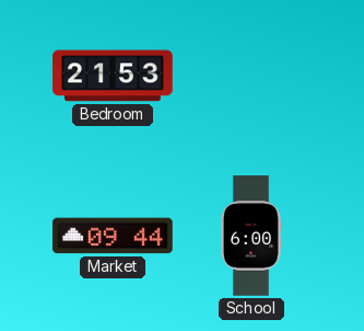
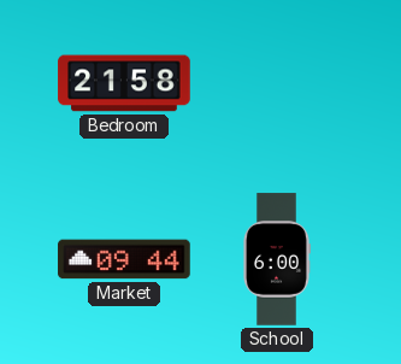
Bedroom: 21:53 -> 21:58
